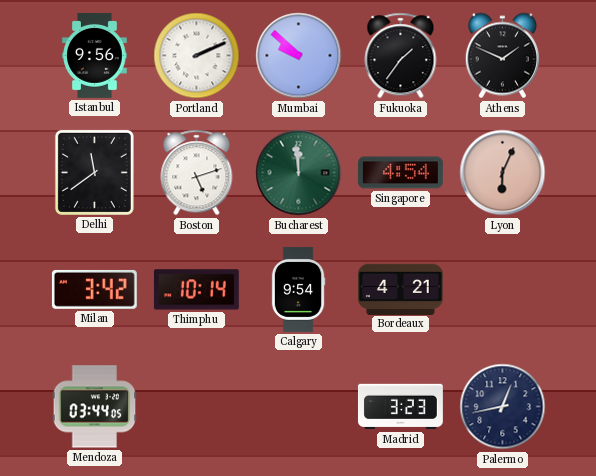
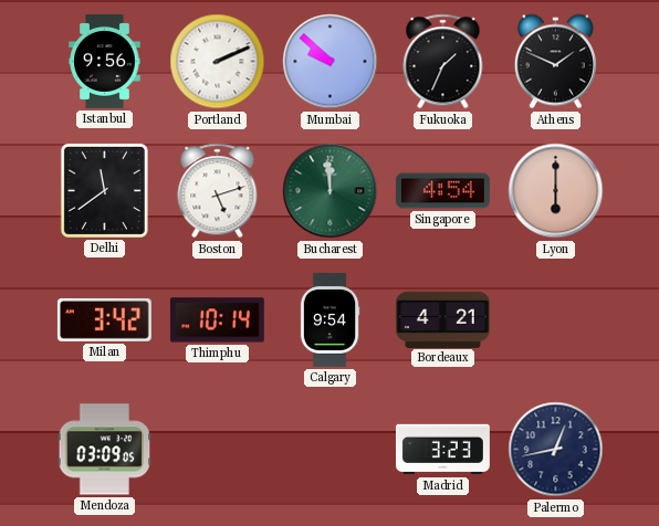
Fukuoka: 1:36 -> 1:34
Lyon: 6:04 -> 6:00
Mendoza: 03:44 -> 03:09
